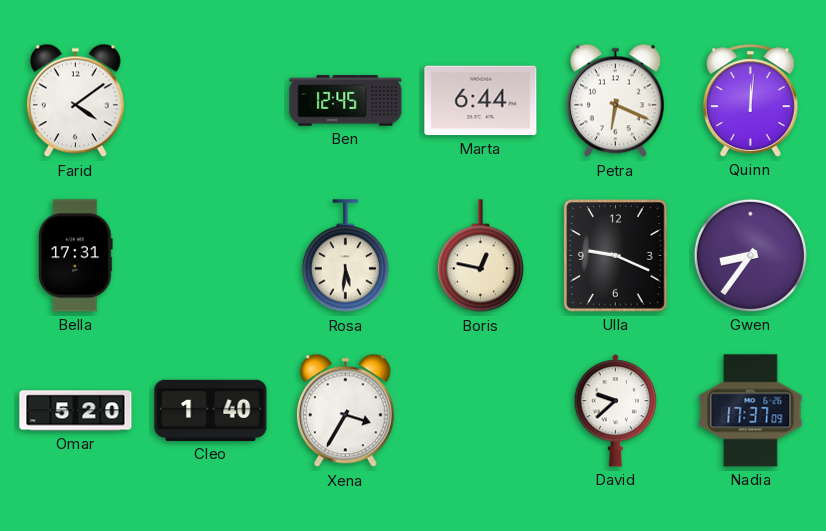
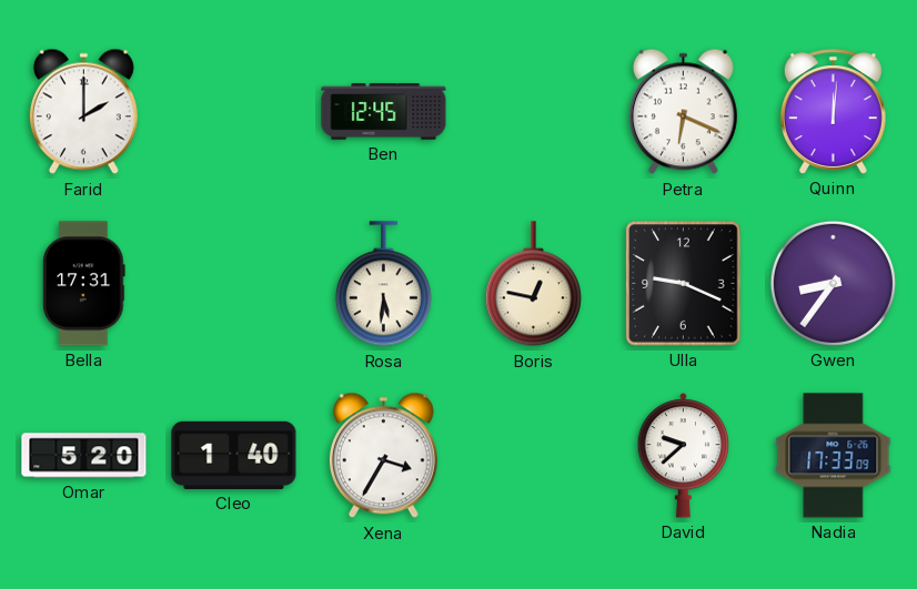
Farid: 4:09 -> 2:00
Marta: 6:44 -> none
Nadia: 17:37 -> 17:33
